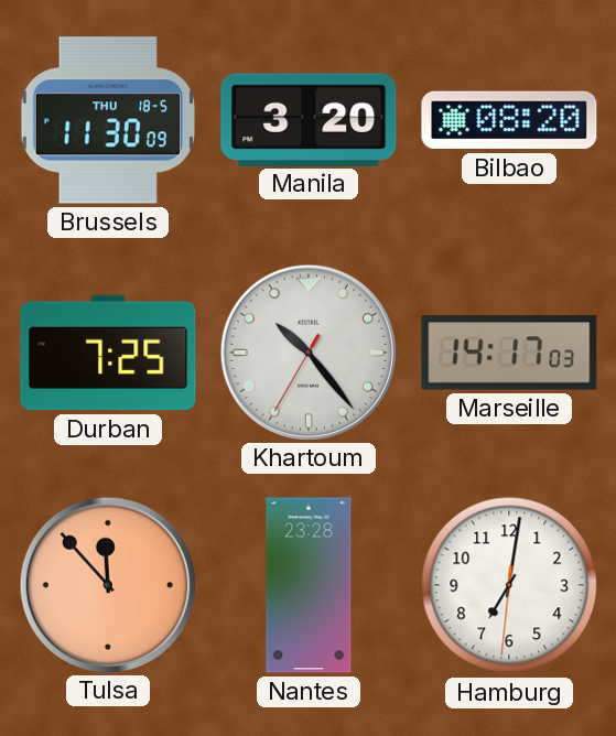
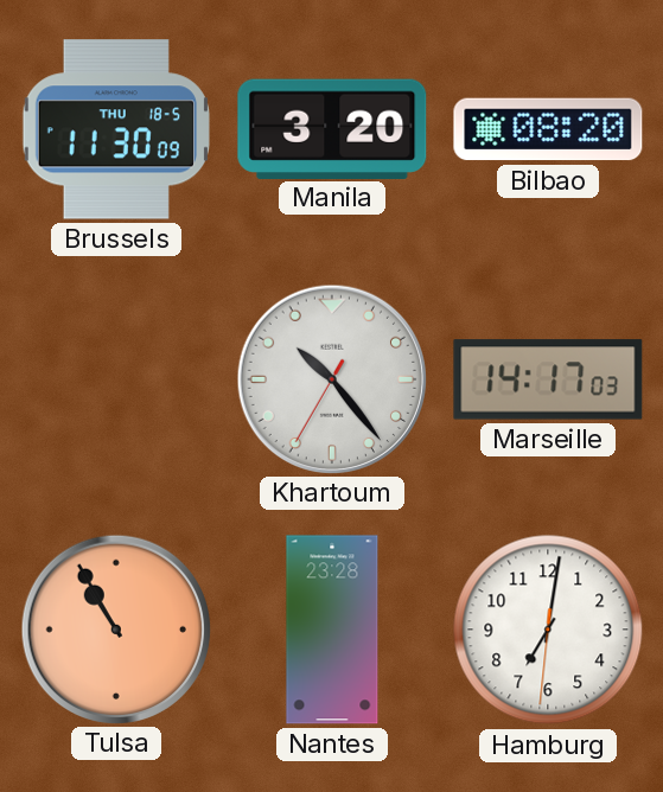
Durban: 7:25 -> none
Tulsa: 11:53 -> 10:55
